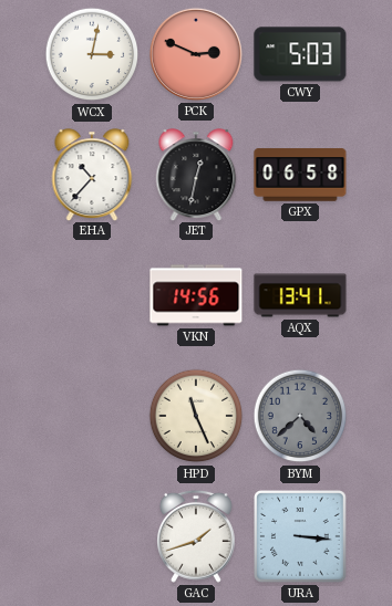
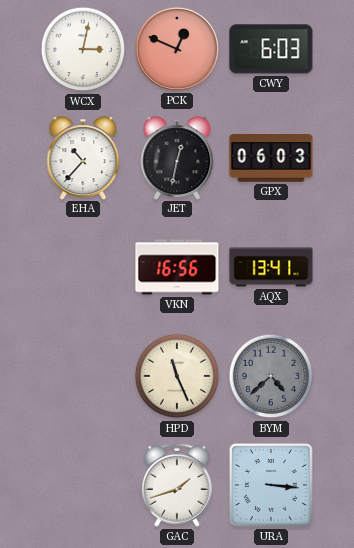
PCK: 2:49 -> 12:49
CWY: 5:03 -> 6:03
GPX: 06:58 -> 06:03
VKN: 14:56 -> 16:56
